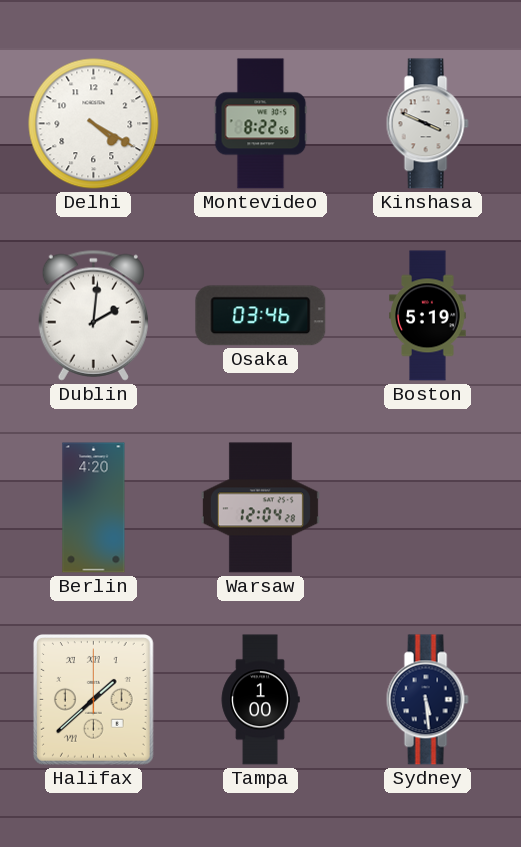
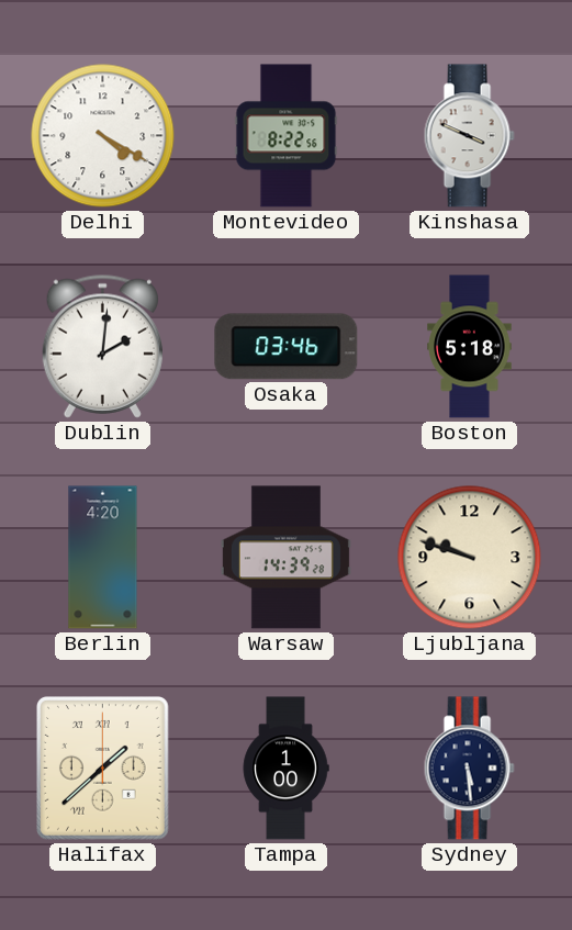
Boston: 5:19 -> 5:18
Warsaw: 12:04 -> 14:39
Ljubljana: none -> 9:48
